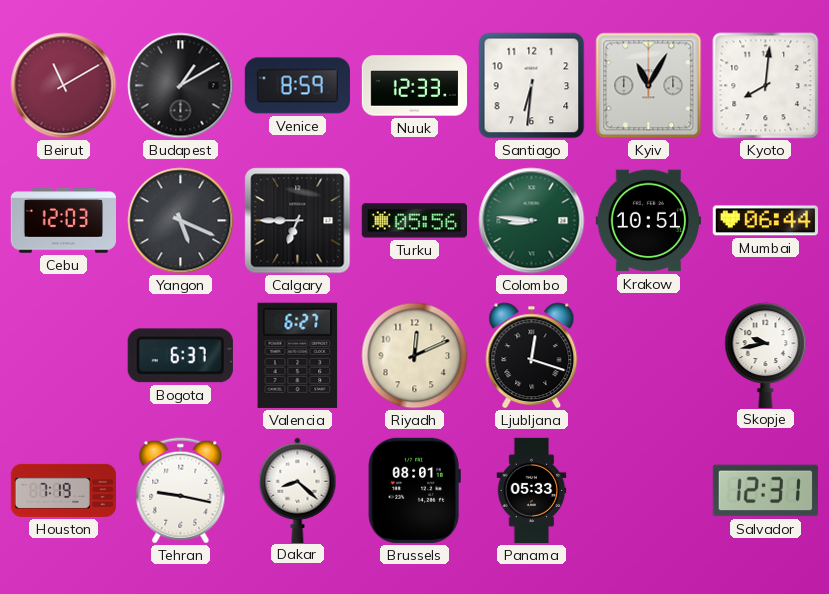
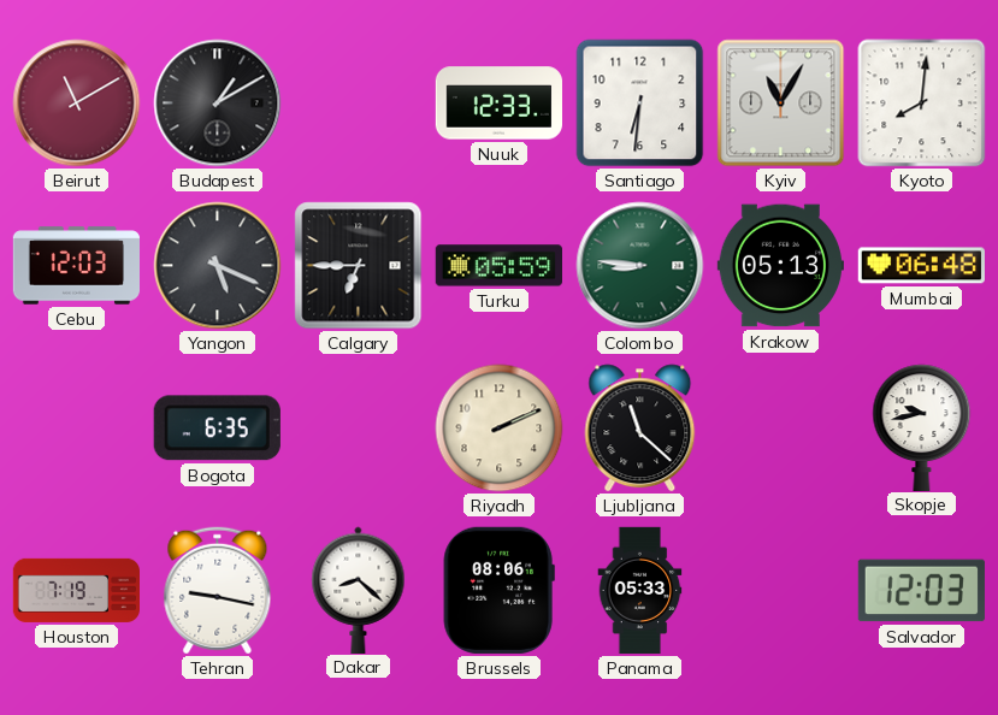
Venice: 8:59 -> none
Turku: 05:56 -> 05:59
Krakow: 10:51 -> 05:13
Mumbai: 06:44 -> 06:48
Bogota: 6:37 -> 6:35
Valencia: 6:27 -> none
Riyadh: 12:11 -> 2:11
Ljubljana: 12:18 -> 11:22
Brussels: 08:01 -> 08:06
Salvador: 12:31 -> 12:03
